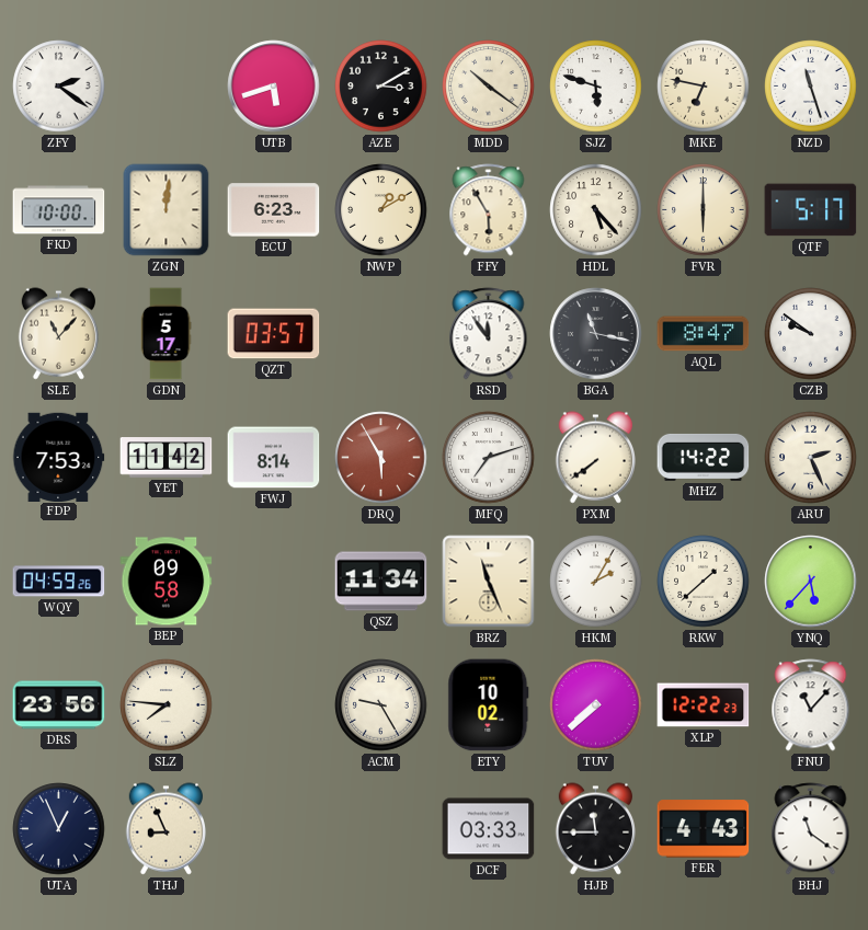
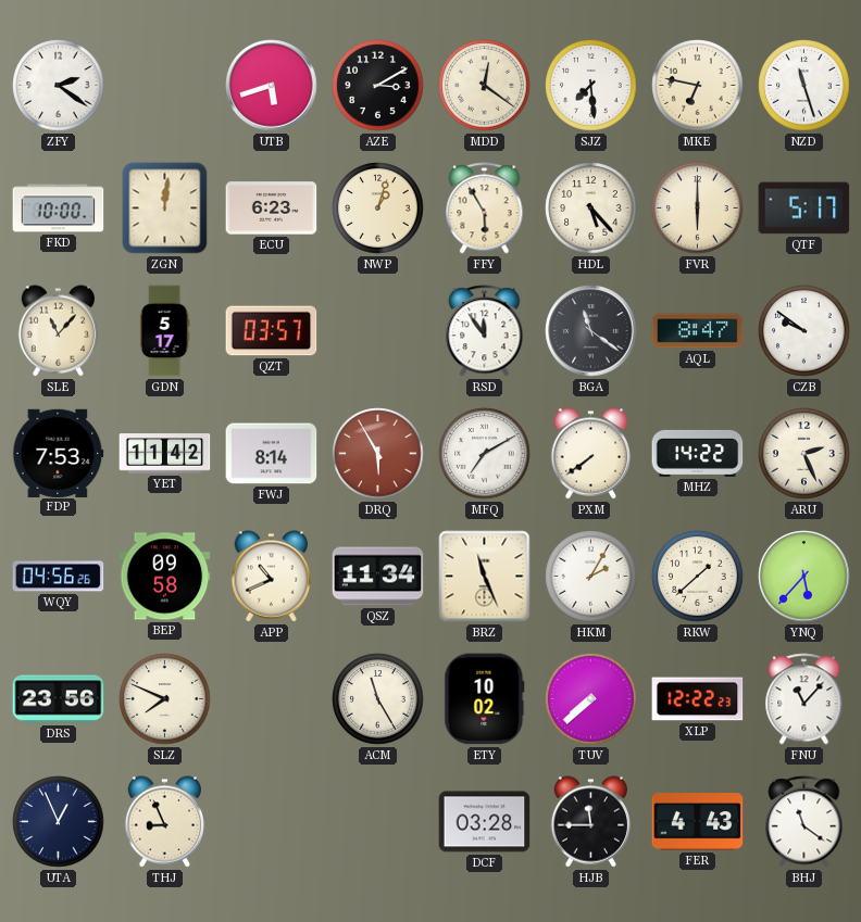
MDD: 10:21 -> 12:21
SJZ: 5:48 -> 7:29
NWP: 1:10 -> 1:03
BGA: 11:17 -> 11:21
MFQ: 7:12 -> 7:10
WQY: 04:59 -> 04:56
APP: none -> 10:41
SLZ: 7:46 -> 7:49
ACM: 9:25 -> 11:25
DCF: 03:33 -> 03:28
